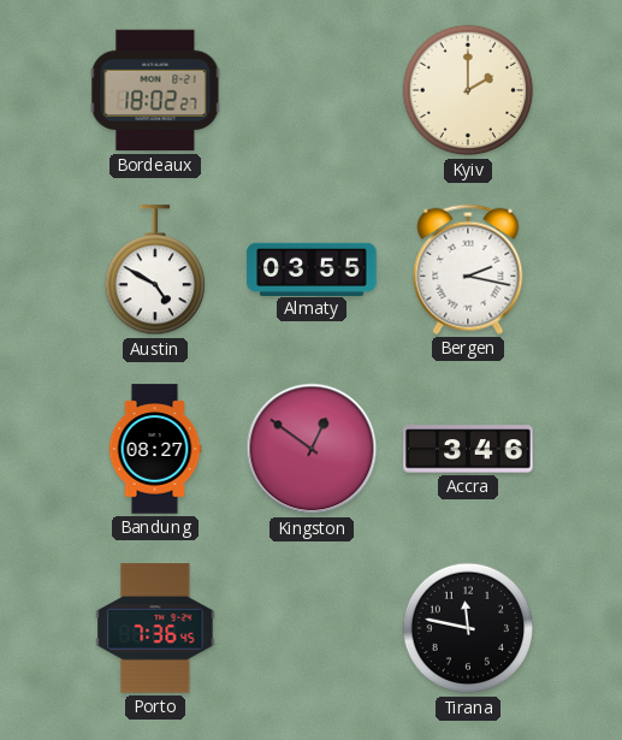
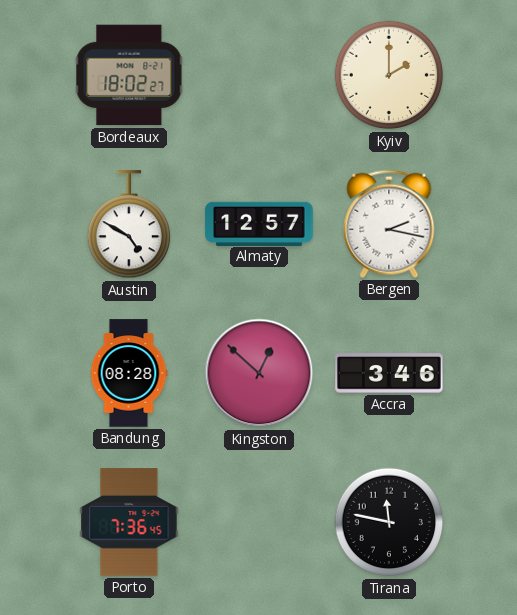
Almaty: 03:55 -> 12:57
Bandung: 08:27 -> 08:28
Kingston: 12:51 -> 12:52
